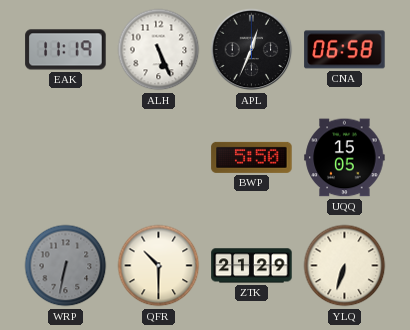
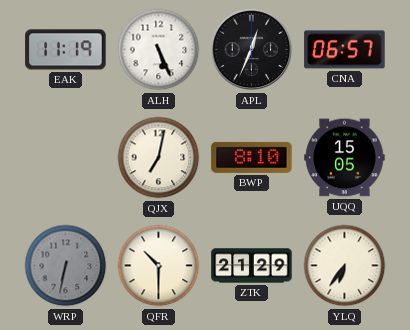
CNA: 06:58 -> 06:57
QJX: none -> 7:02
BWP: 5:50 -> 8:10
YLQ: 6:33 -> 6:36
